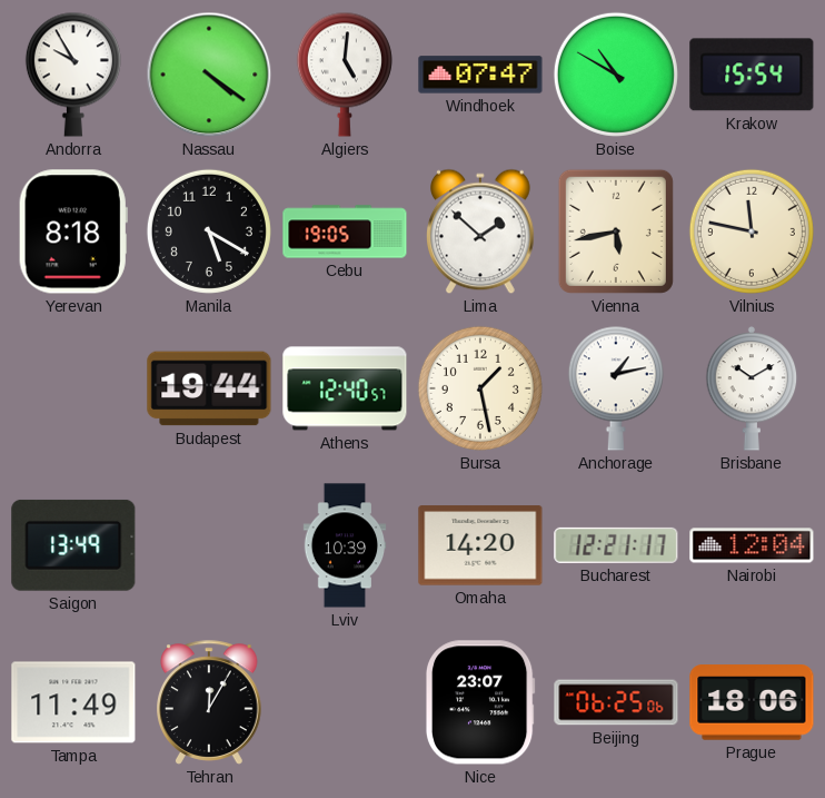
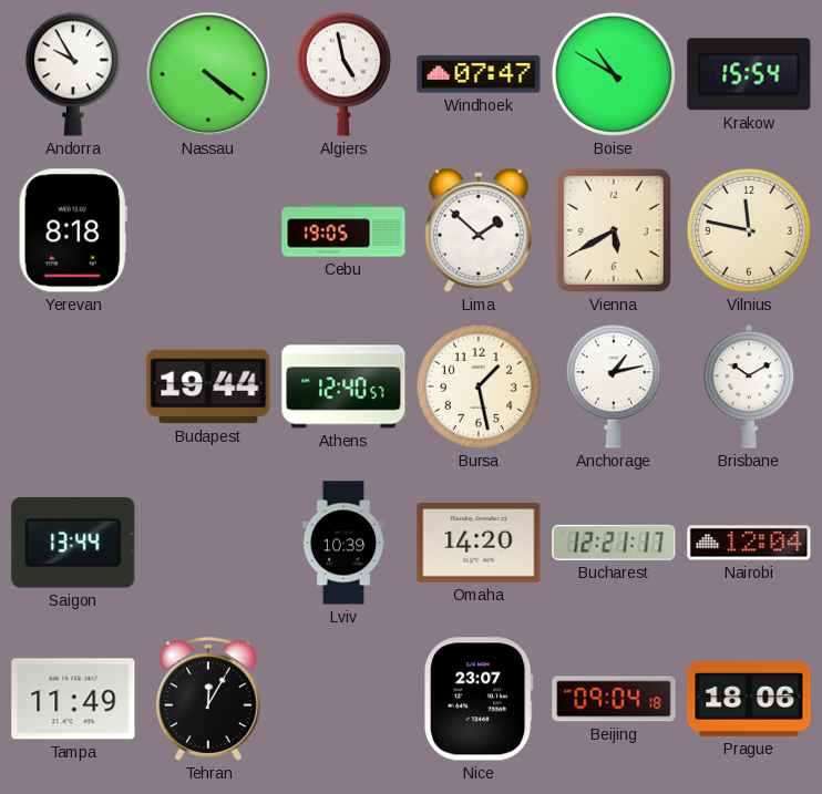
Algiers: 5:01 -> 4:58
Manila: 5:20 -> none
Vienna: 5:43 -> 5:40
Saigon: 13:49 -> 13:44
Beijing: 06:25 -> 09:04
